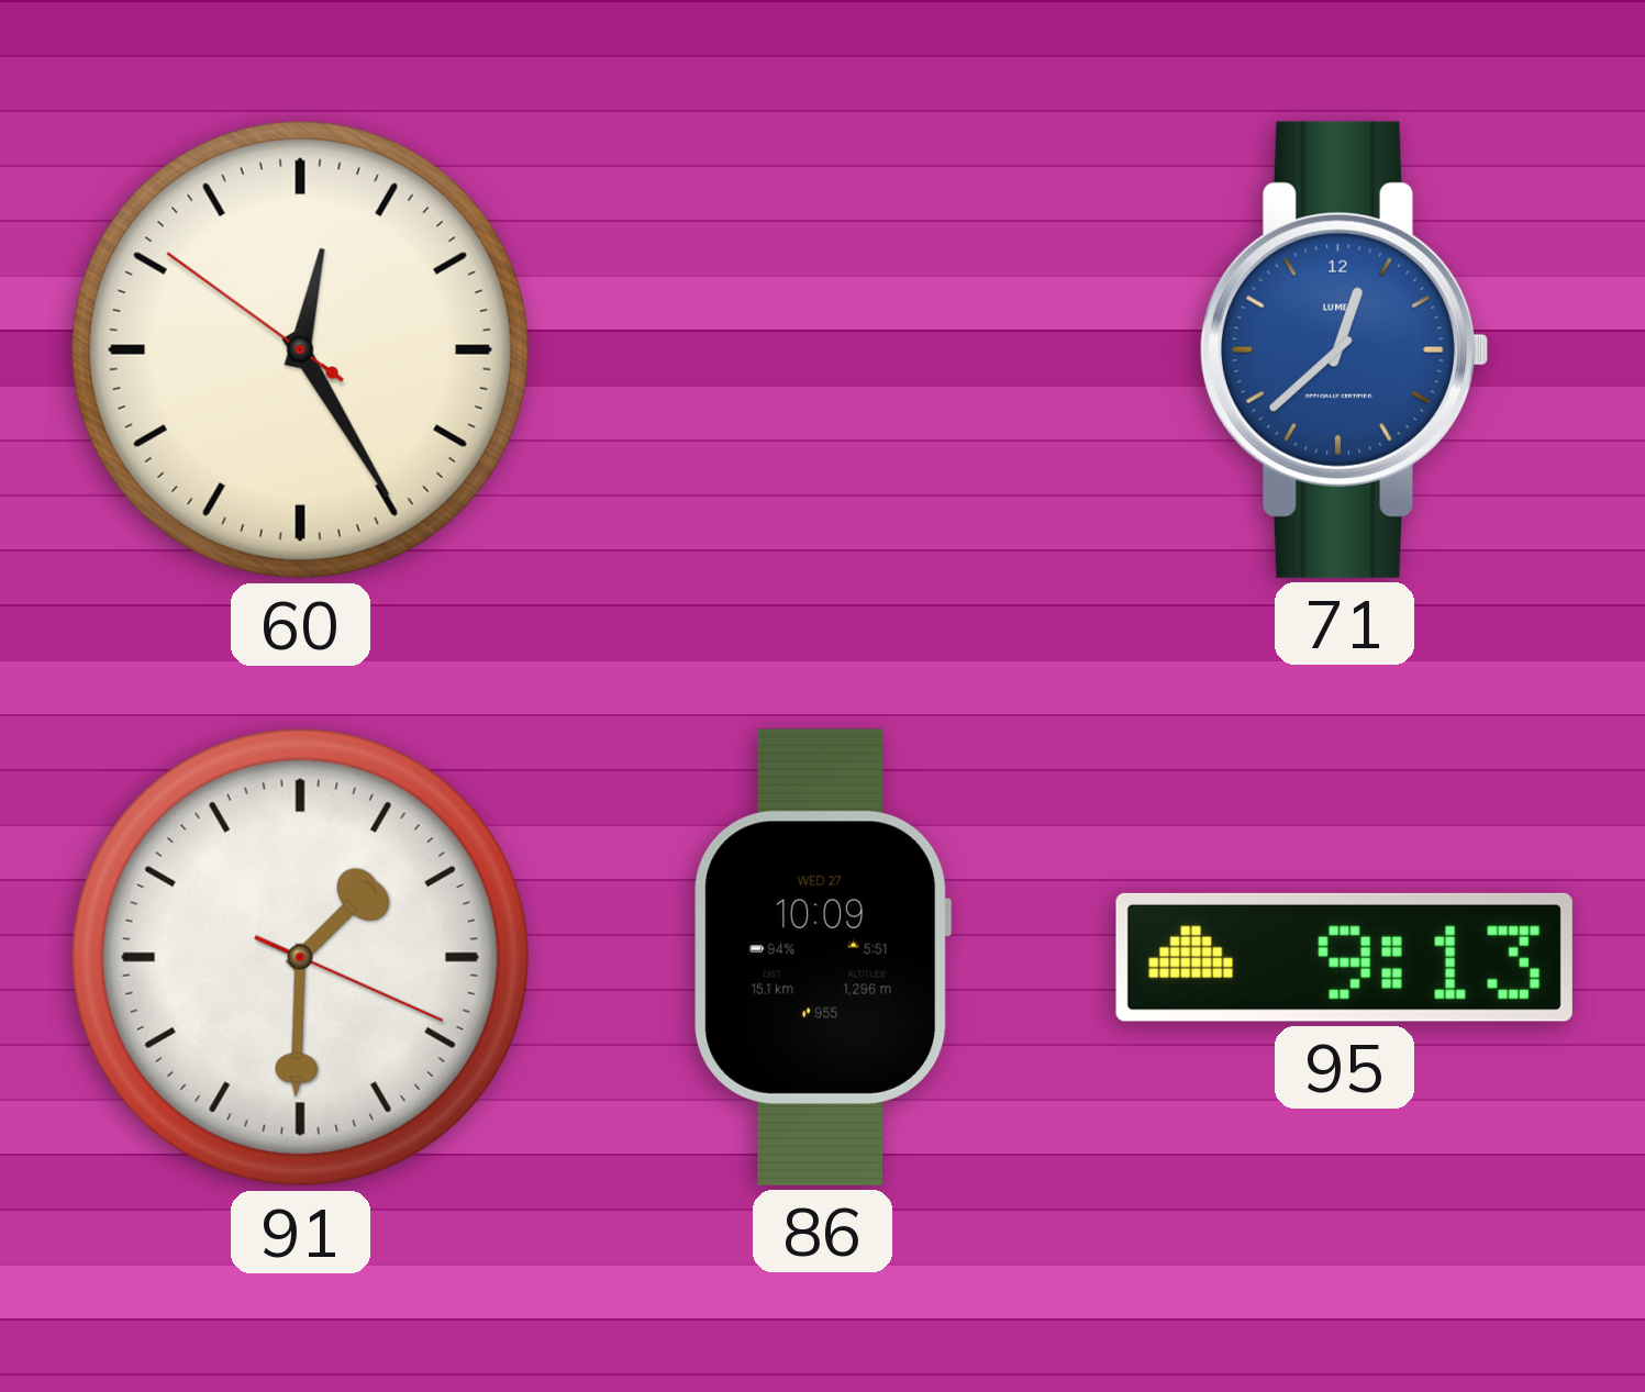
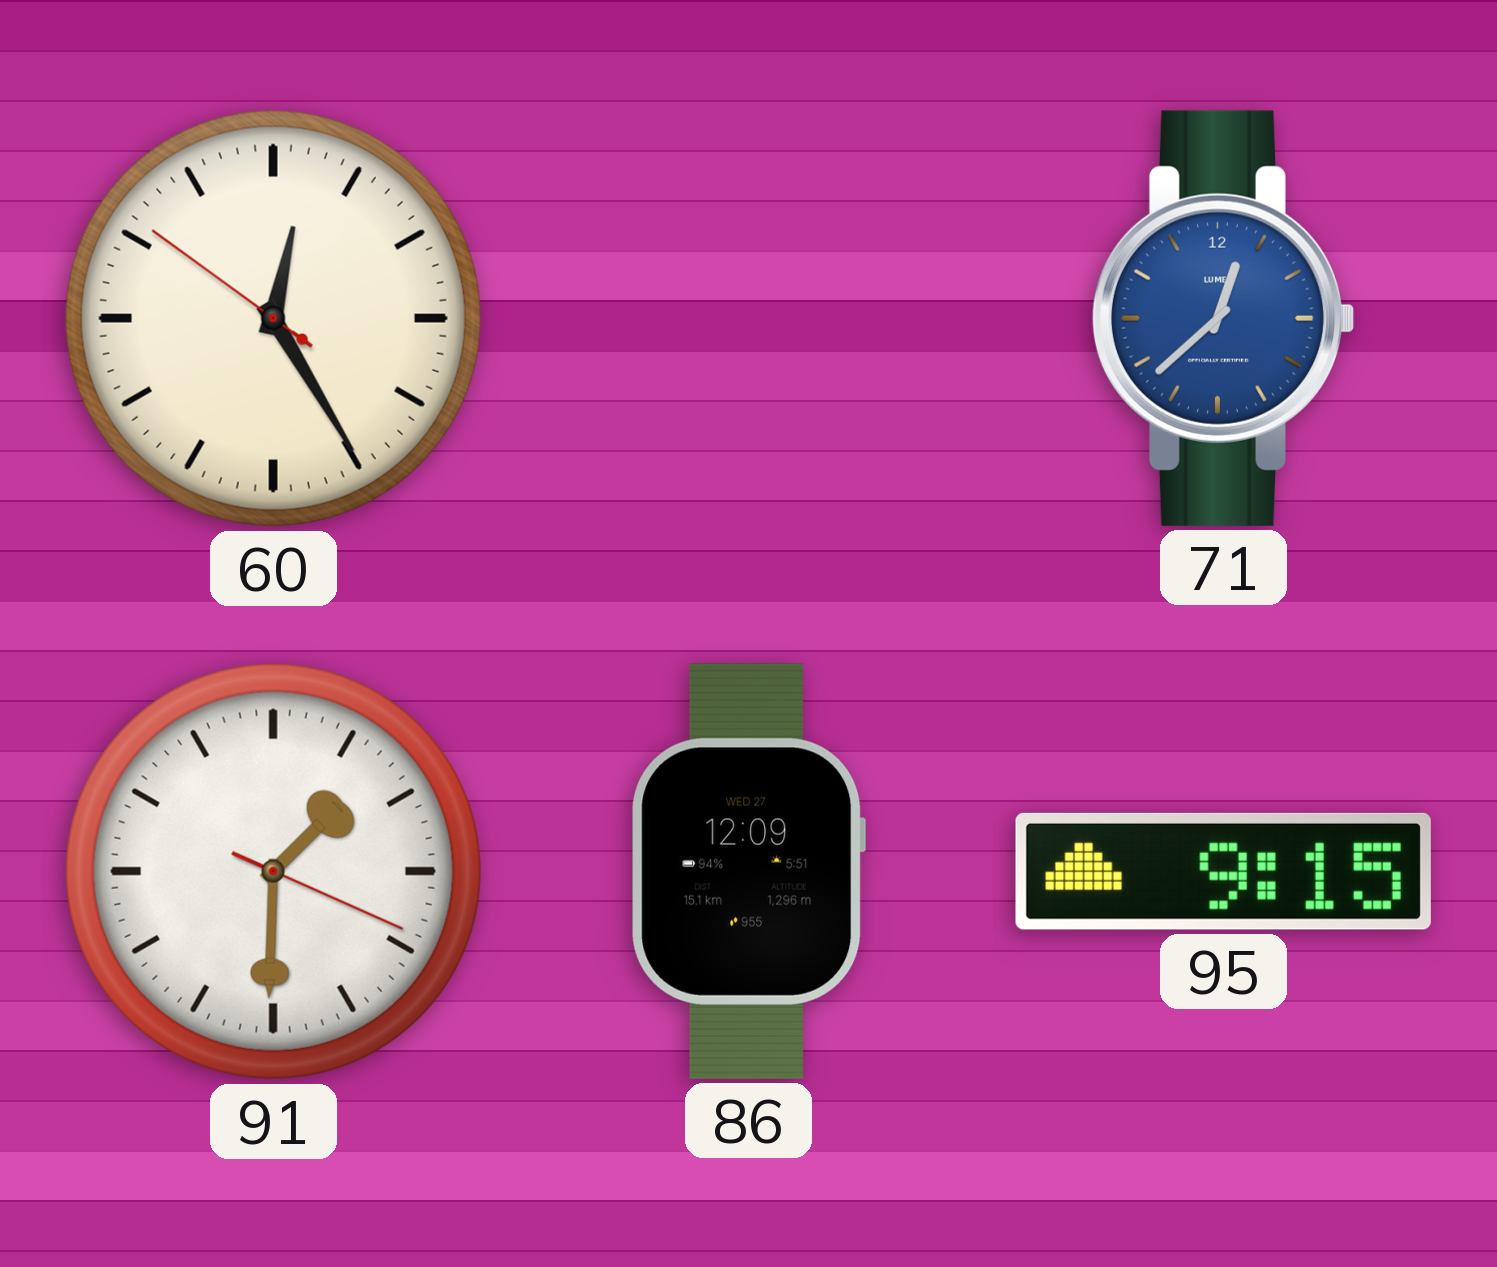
86: 10:09 -> 12:09
95: 9:13 -> 9:15
